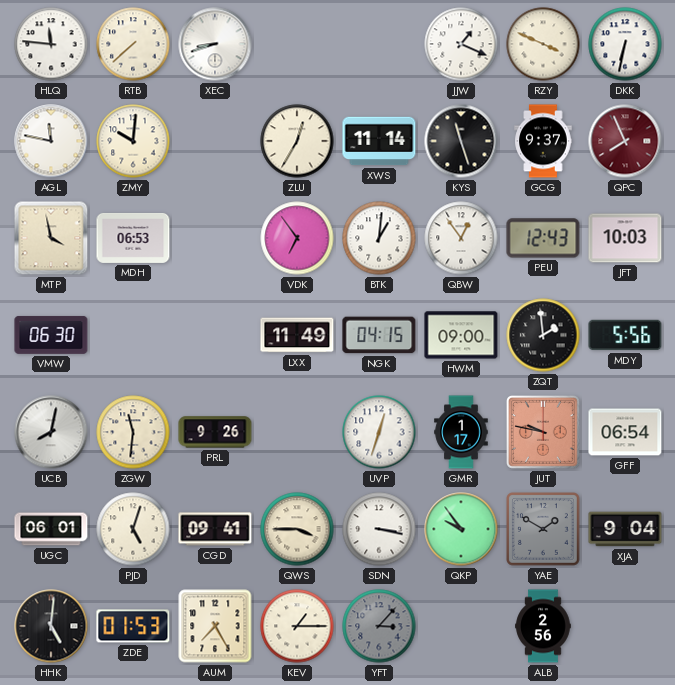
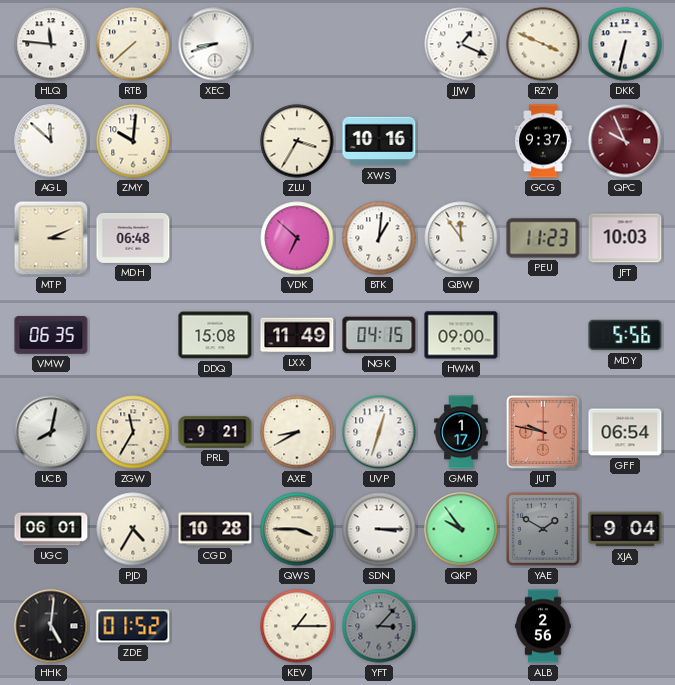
AGL: 11:47 -> 11:52
ZLU: 12:35 -> 3:35
XWS: 11:14 -> 10:16
KYS: 11:27 -> none
QPC: 7:56 -> 9:56
MTP: 3:58 -> 3:11
MDH: 06:53 -> 06:48
VDK: 6:54 -> 6:52
QBW: 12:54 -> 11:54
PEU: 12:43 -> 11:23
VMW: 06:30 -> 06:35
DDQ: none -> 15:08
ZQT: 1:59 -> none
ZGW: 11:31 -> 11:35
PRL: 9:26 -> 9:21
AXE: none -> 8:40
PJD: 5:03 -> 4:35
CGD: 09:41 -> 10:28
SDN: 3:17 -> 3:15
ZDE: 01:53 -> 01:52
AUM: 7:25 -> none
